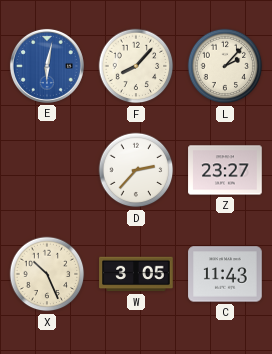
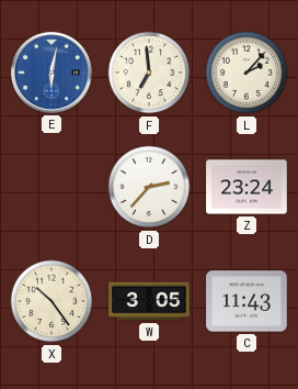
F: 8:07 -> 6:59
Z: 23:27 -> 23:24
X: 10:26 -> 10:24
